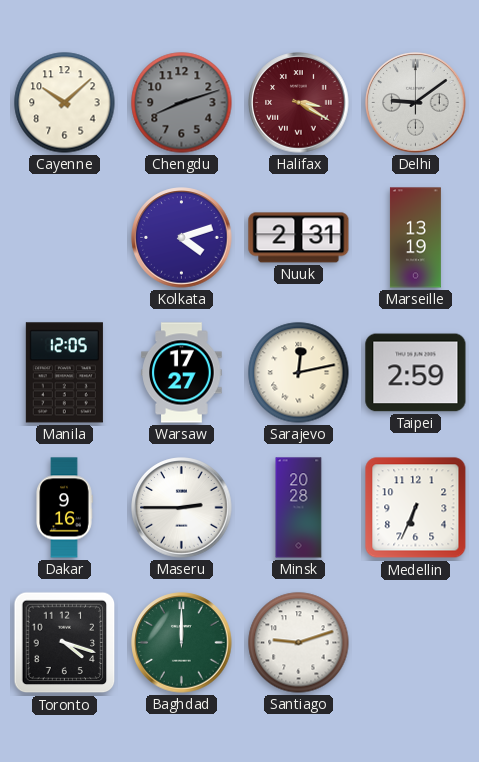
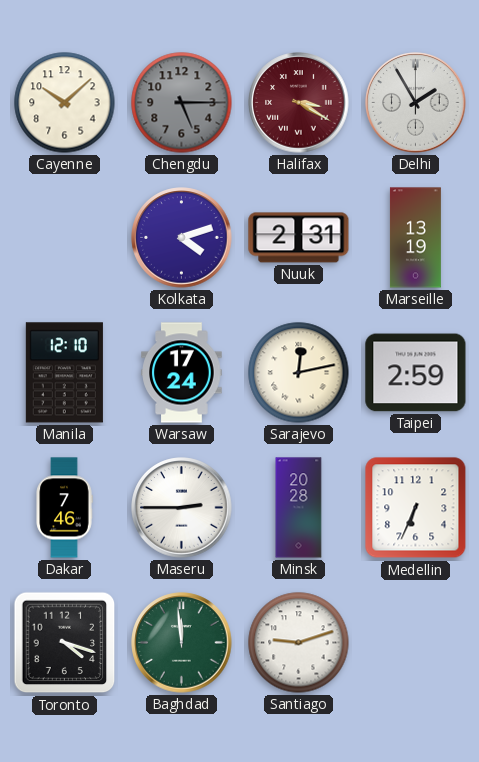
Chengdu: 8:12 -> 5:15
Delhi: 9:09 -> 1:55
Manila: 12:05 -> 12:10
Warsaw: 17:27 -> 17:24
Dakar: 9:16 -> 7:46
Baghdad: 12:00 -> 11:59
